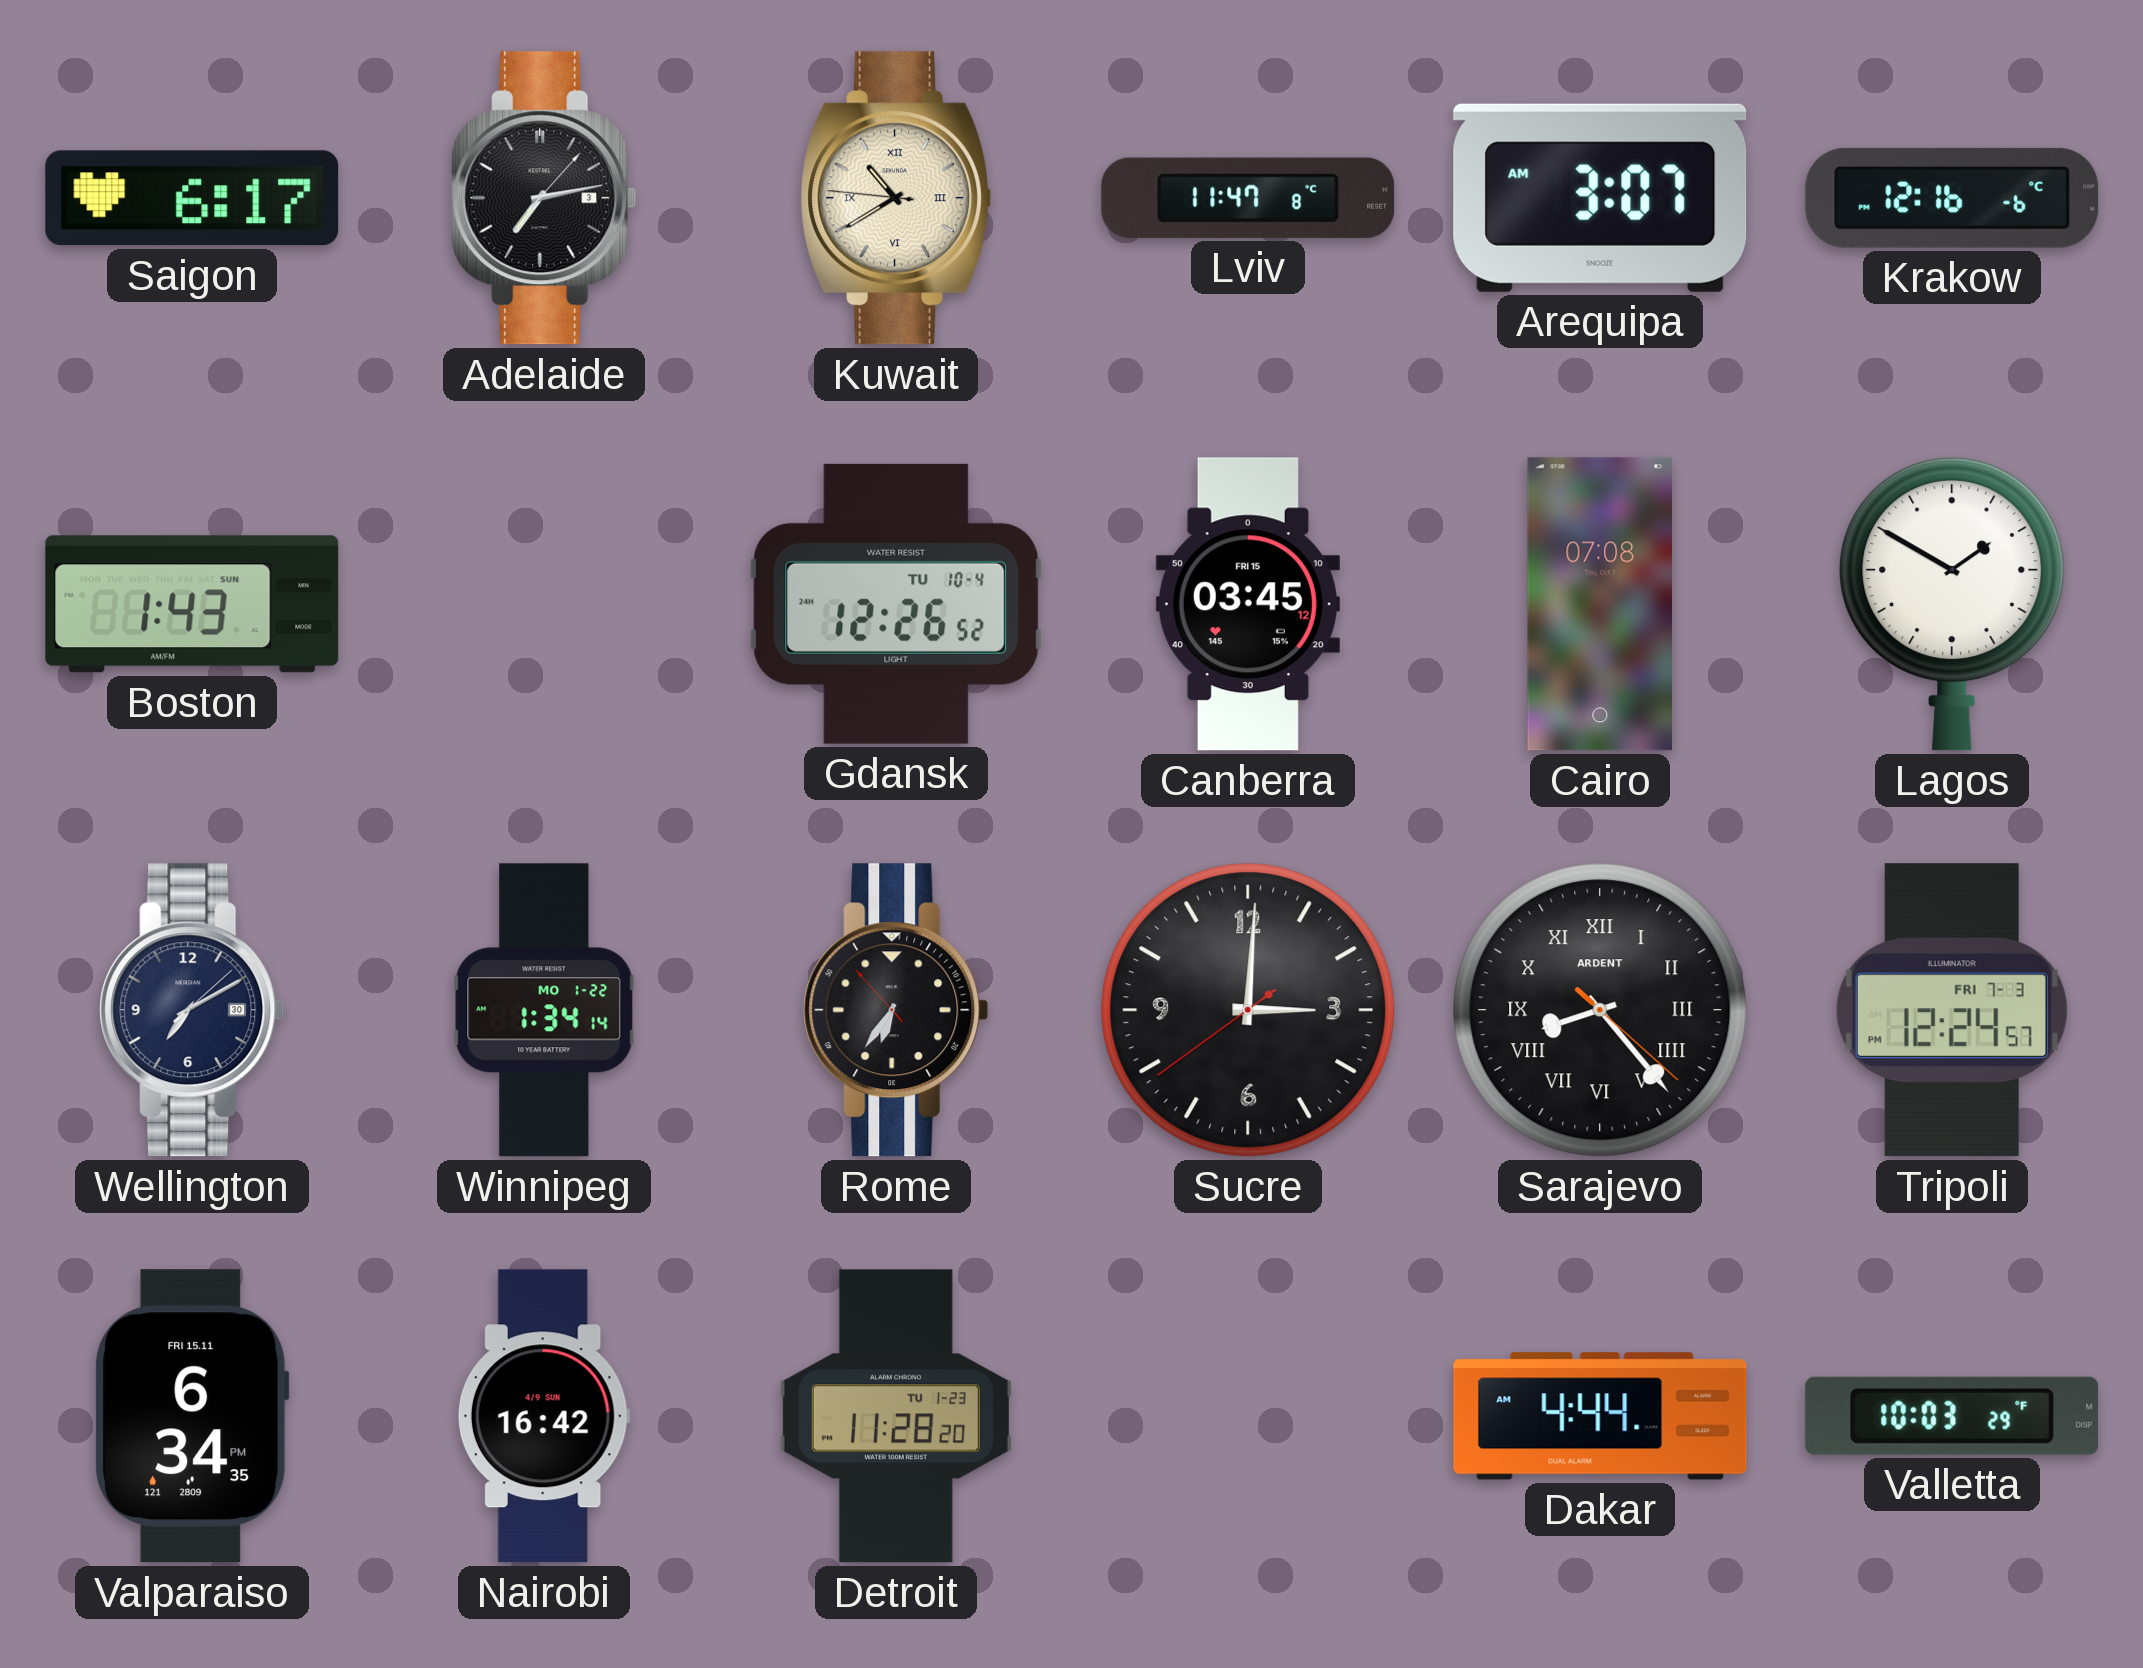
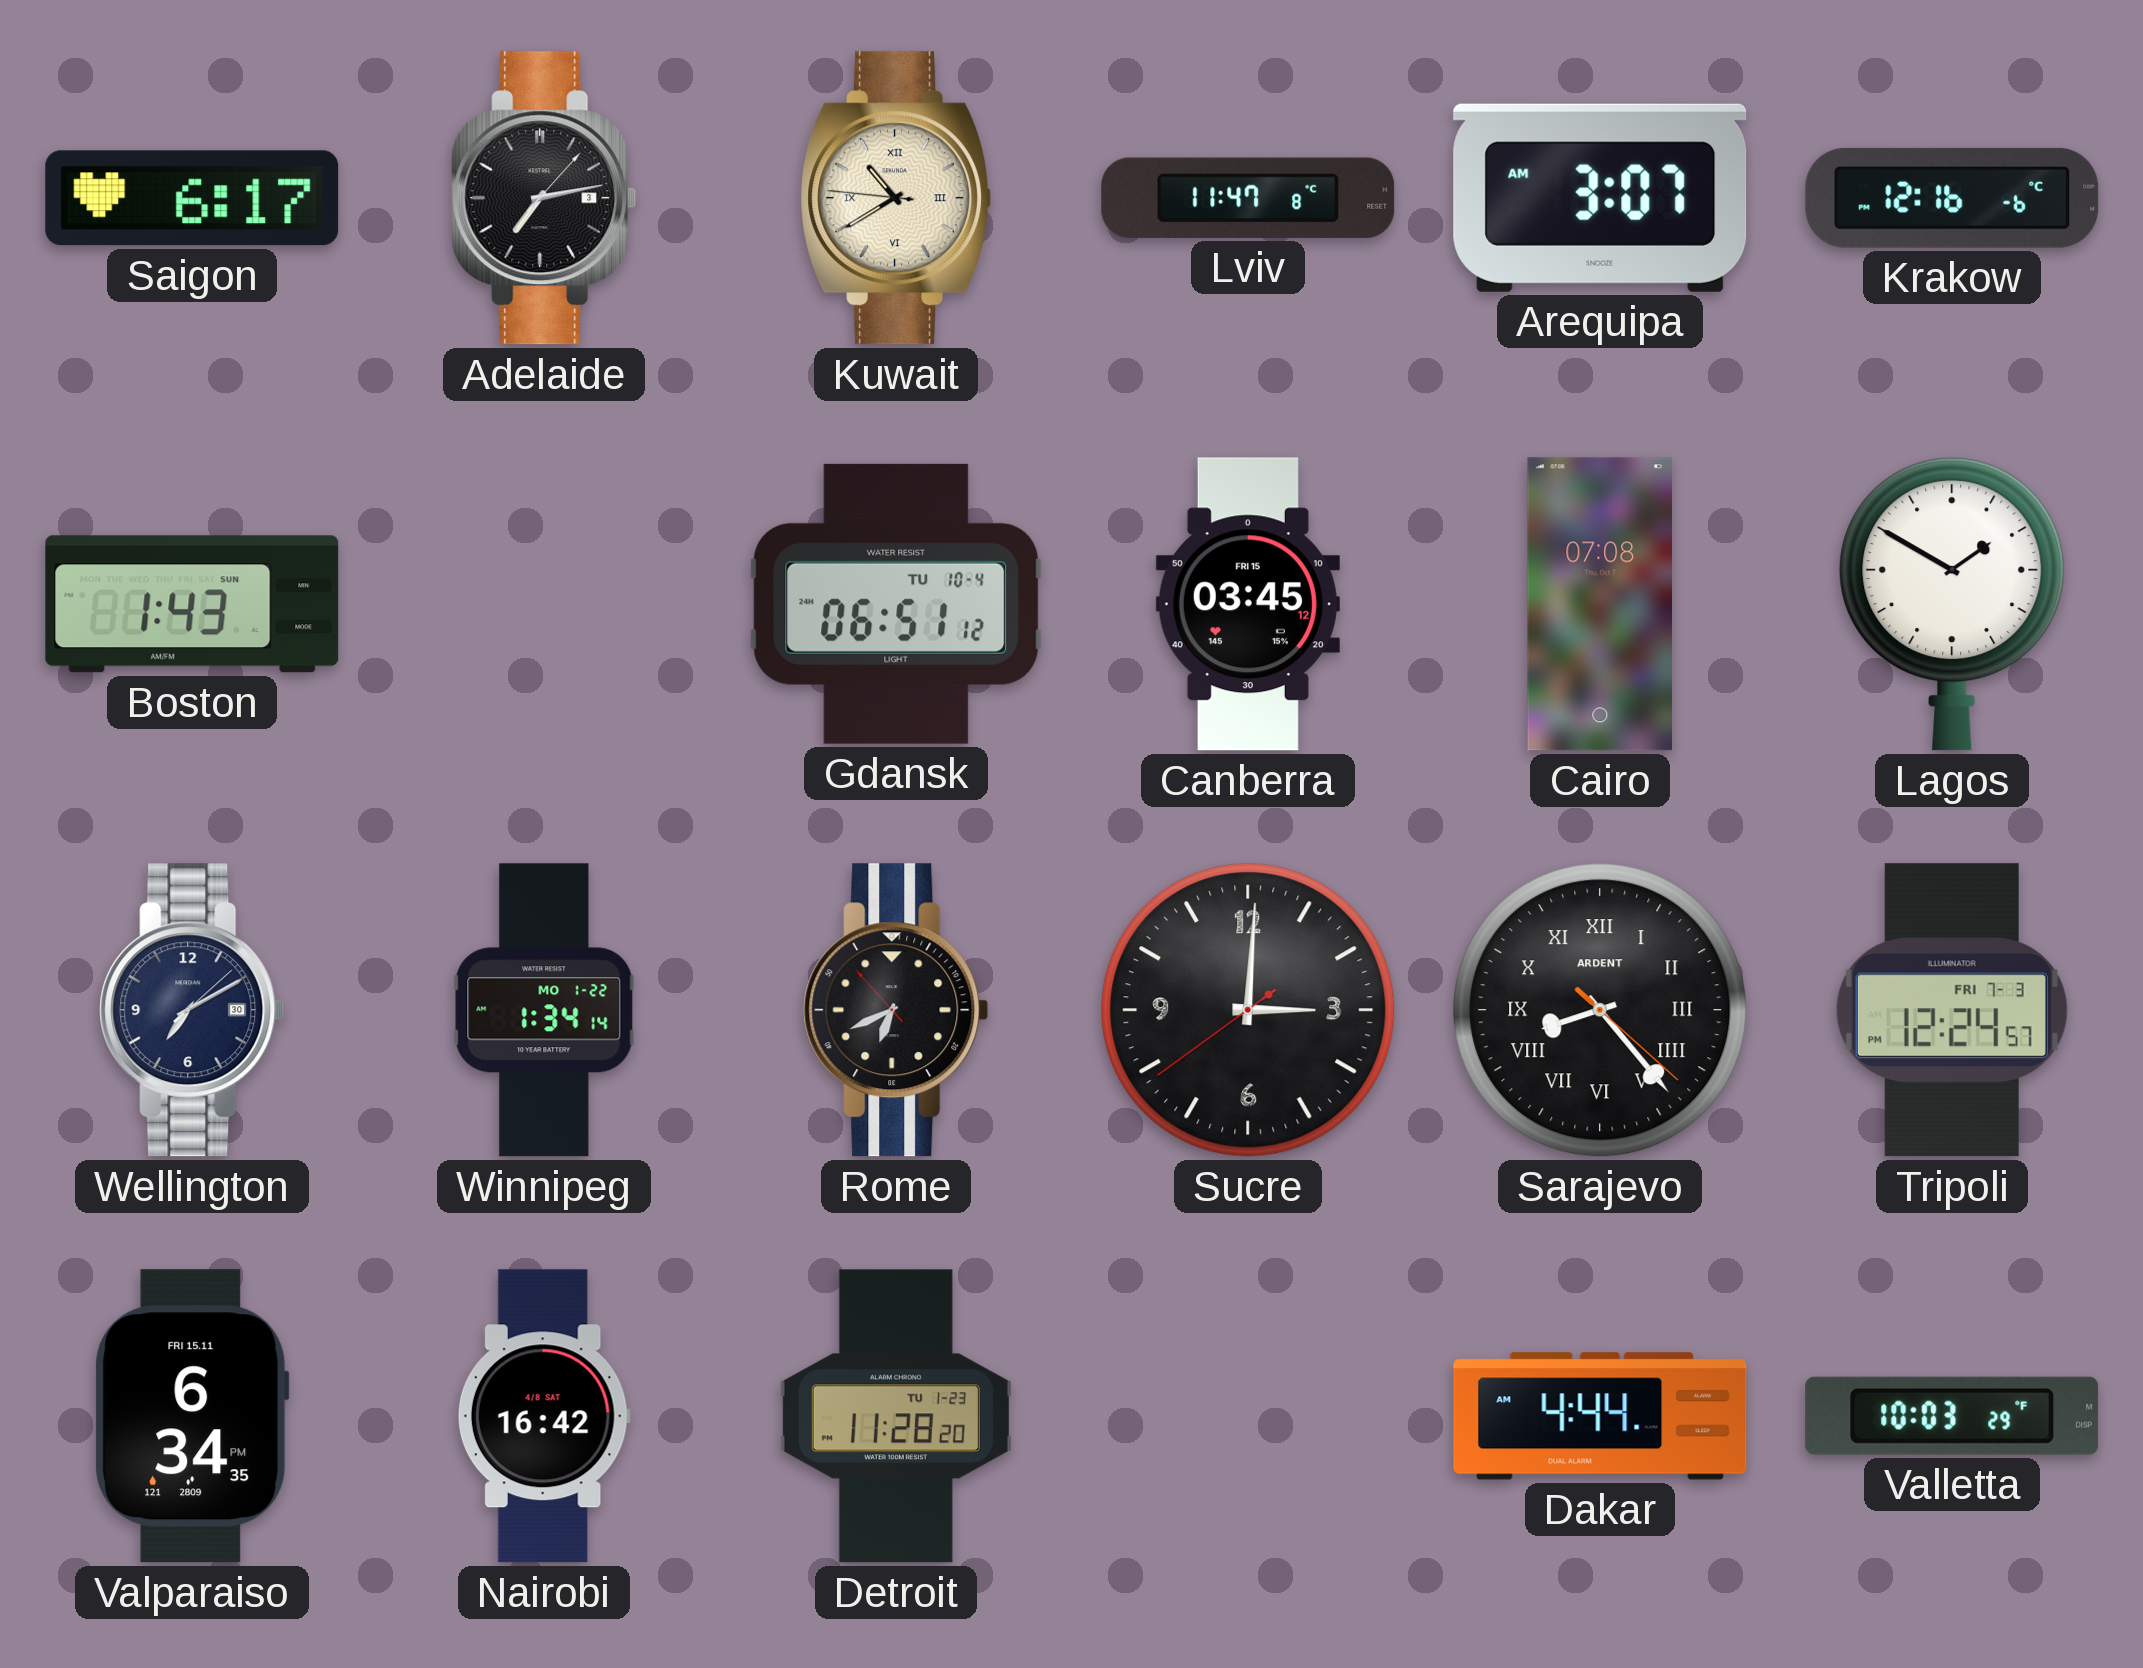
Gdansk: 12:26 -> 06:51
Rome: 6:35 -> 6:40
Nairobi date: 4/9 SUN -> 4/8 SAT
